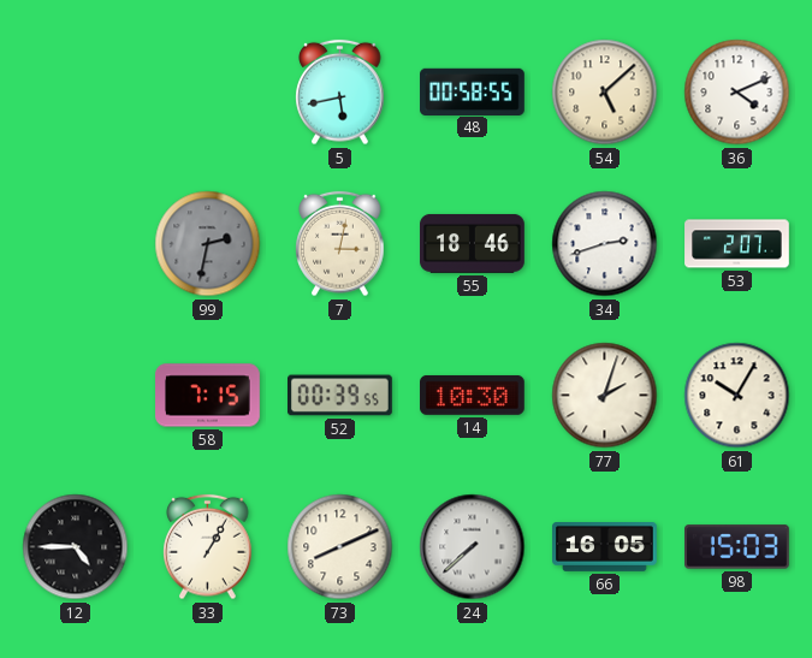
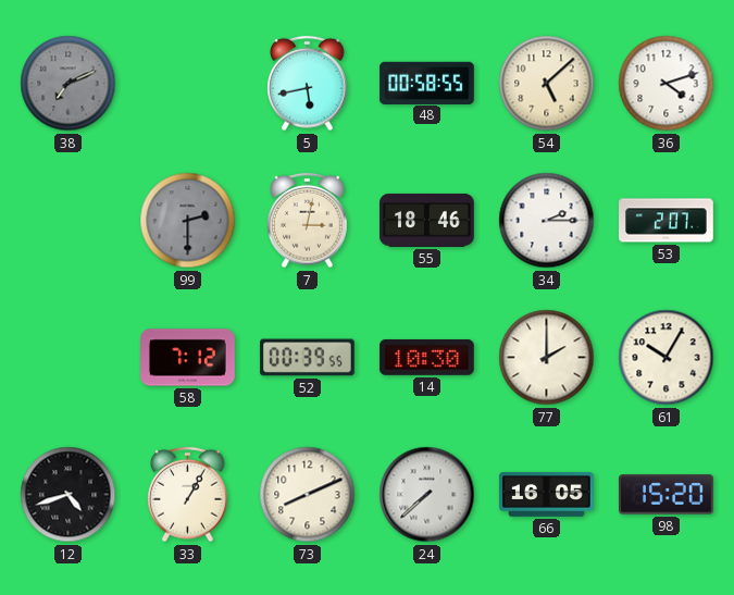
38: none -> 7:11
36: 4:11 -> 4:12
99: 2:32 -> 2:30
34: 2:42 -> 2:15
58: 7:15 -> 7:12
77: 2:03 -> 2:00
12: 4:45 -> 4:42
98: 15:03 -> 15:20
